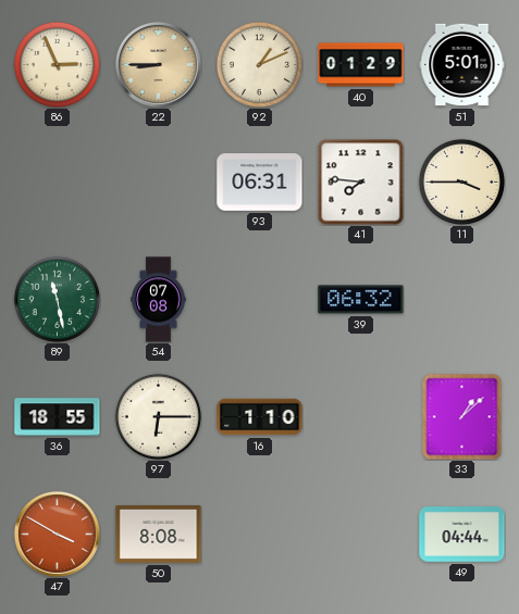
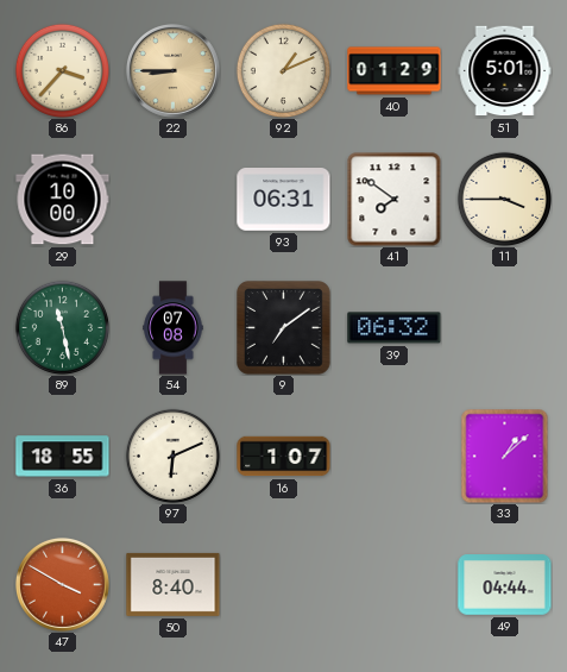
86: 2:56 -> 3:37
29: none -> 10:00
41: 7:46 -> 7:51
9: none -> 7:09
97: 6:15 -> 6:11
16: 1:10 -> 1:07
50: 8:08 -> 8:40
